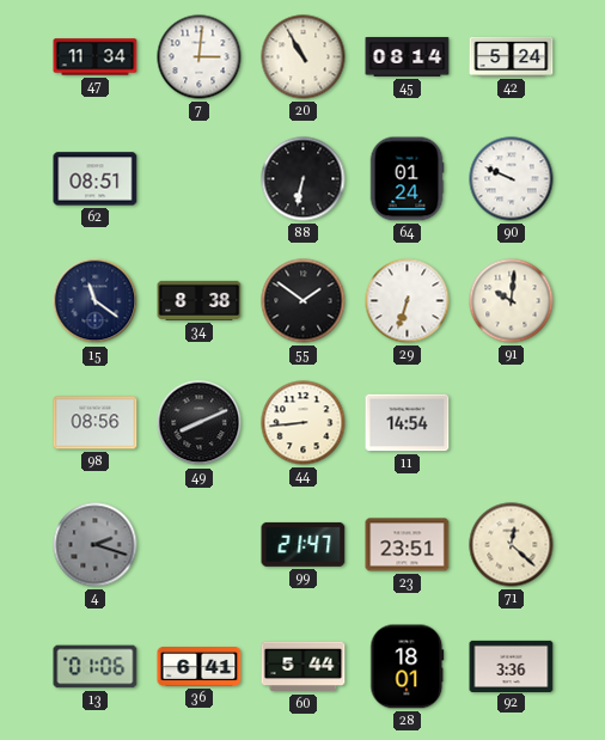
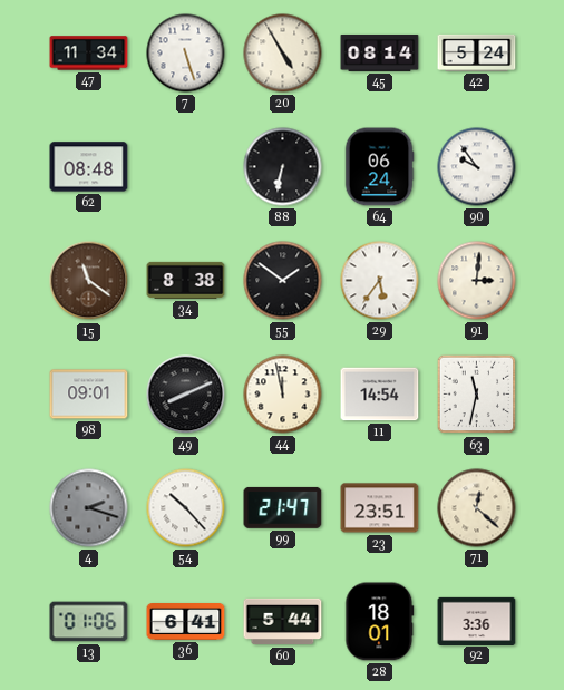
7: 3:01 -> 5:27
20: 10:55 -> 4:55
62: 08:51 -> 08:48
64: 01:24 -> 06:24
90: 9:49 -> 9:54
15 dial: navy -> brown
29: 6:33 -> 5:36
91: 10:01 -> 3:01
98: 08:56 -> 09:01
44: 8:44 -> 11:58
63: none -> 11:32
54: none -> 10:23
